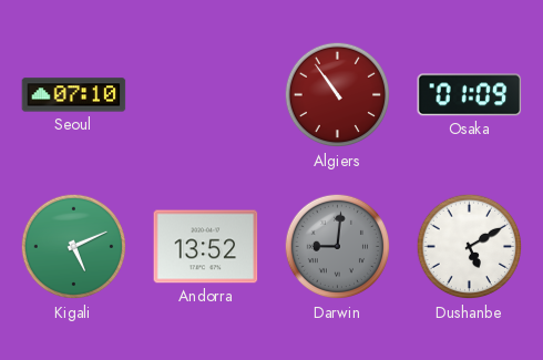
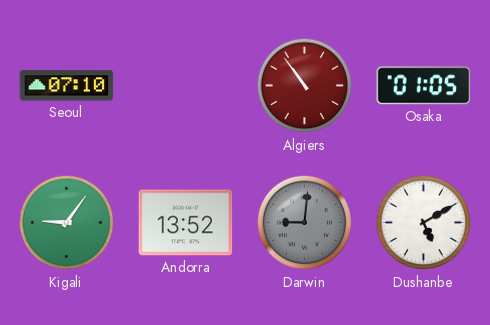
Osaka: 01:09 -> 01:05
Kigali: 5:11 -> 9:06
